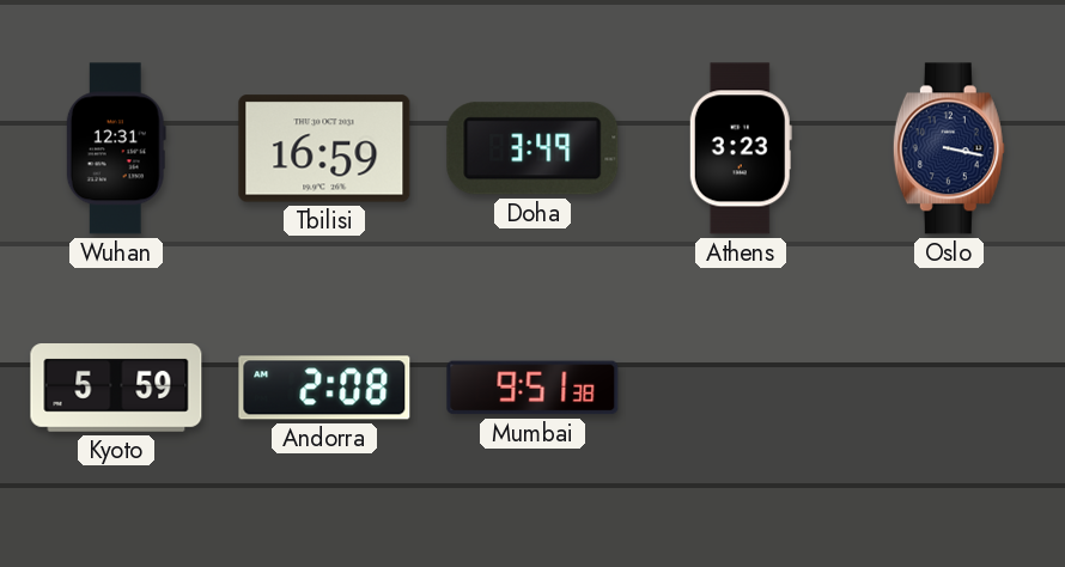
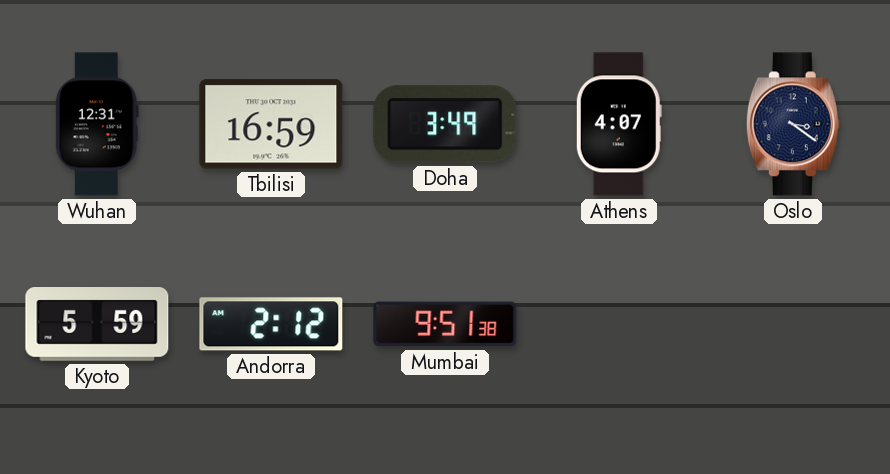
Athens: 3:23 -> 4:07
Oslo: 3:17 -> 3:21
Andorra: 2:08 -> 2:12
